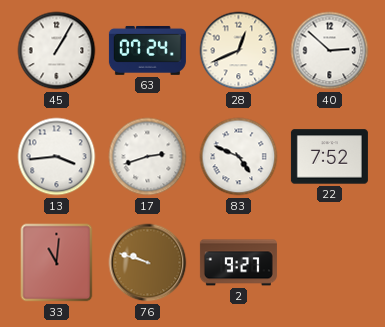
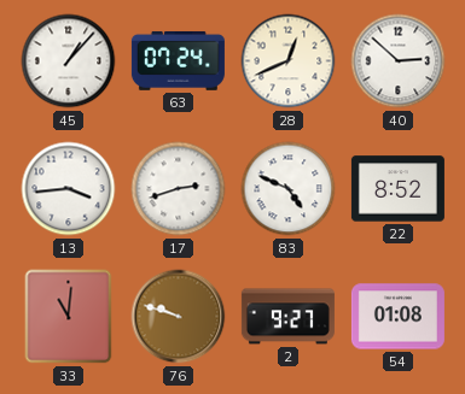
45: 1:05 -> 1:07
22: 7:52 -> 8:52
54: none -> 01:08
